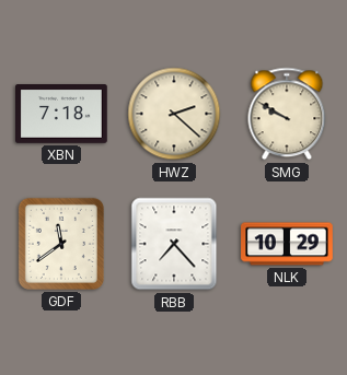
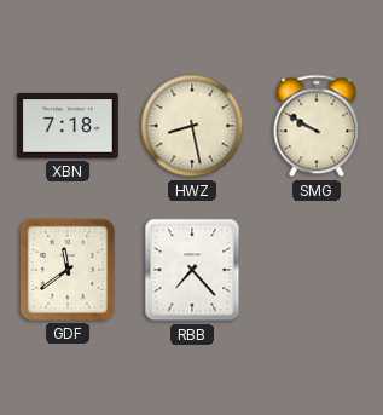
HWZ: 2:22 -> 8:28
NLK: 10:29 -> none
